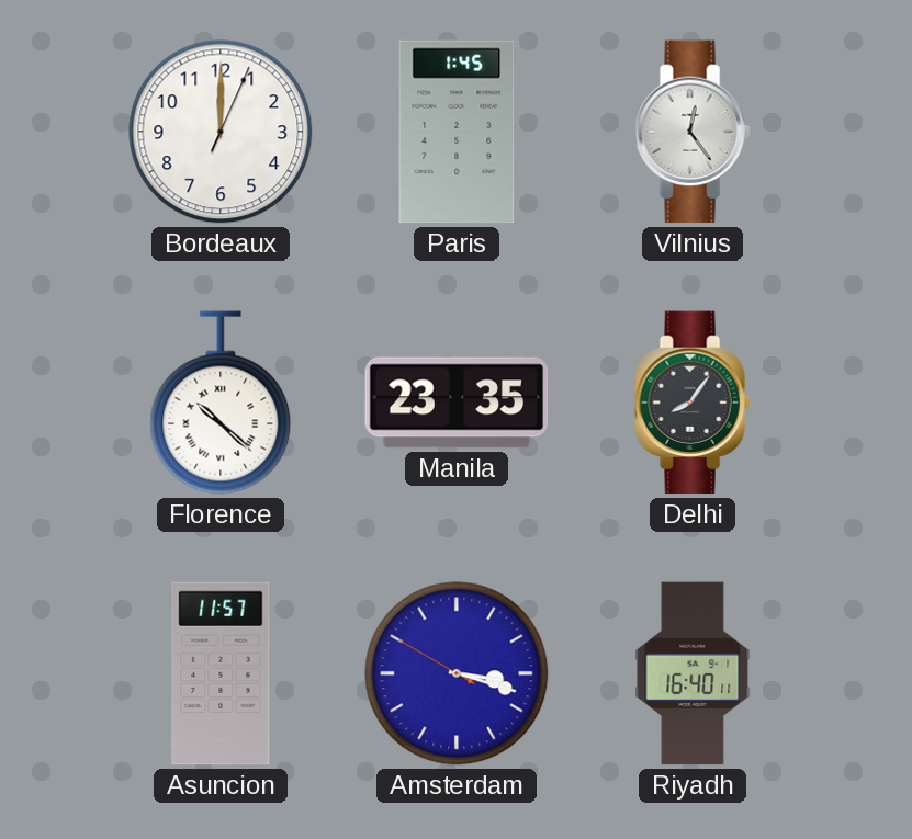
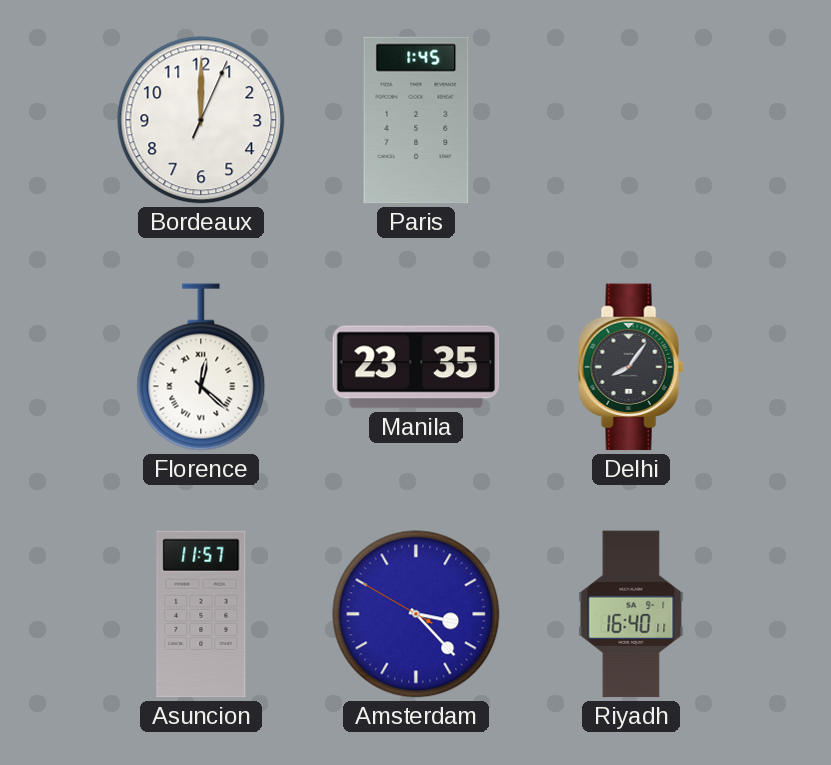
Vilnius: 12:24 -> none
Florence: 10:22 -> 12:22
Amsterdam: 3:17 -> 3:22
